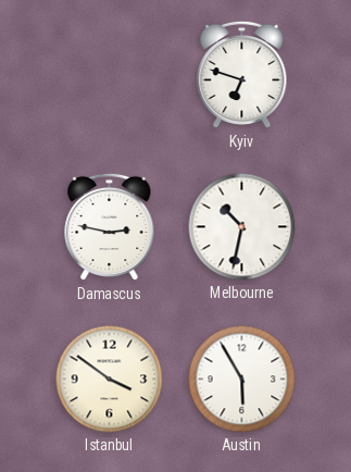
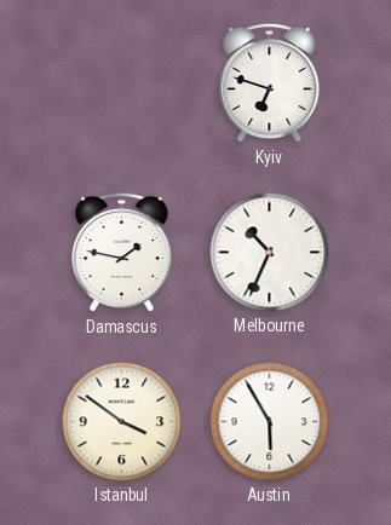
Damascus: 2:47 -> 1:47
Melbourne: 10:32 -> 10:34
